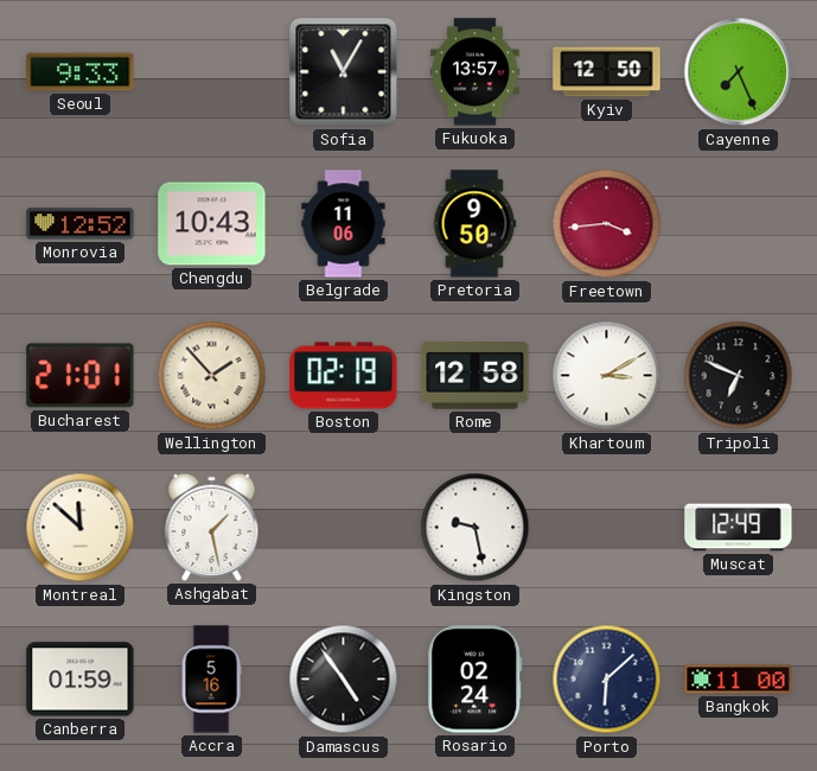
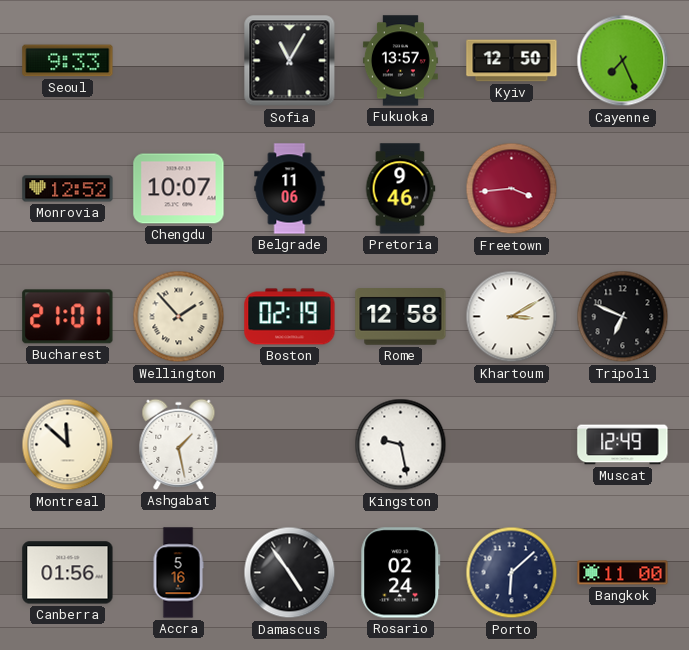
Chengdu: 10:43 -> 10:07
Pretoria: 9:50 -> 9:46
Canberra: 01:59 -> 01:56
